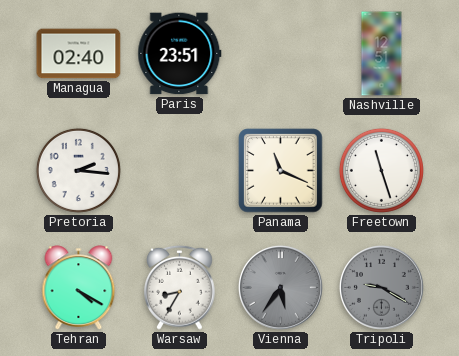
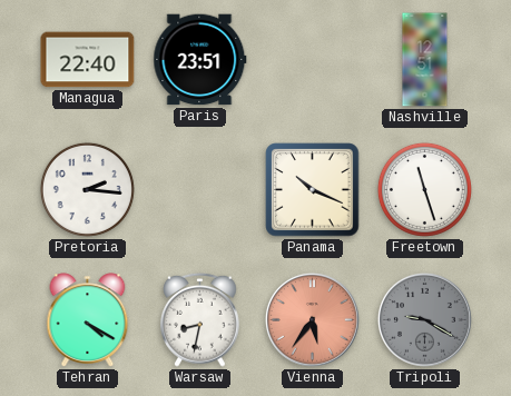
Managua: 02:40 -> 22:40
Panama: 11:19 -> 10:19
Warsaw: 8:35 -> 8:32
Vienna dial: grey -> salmon
